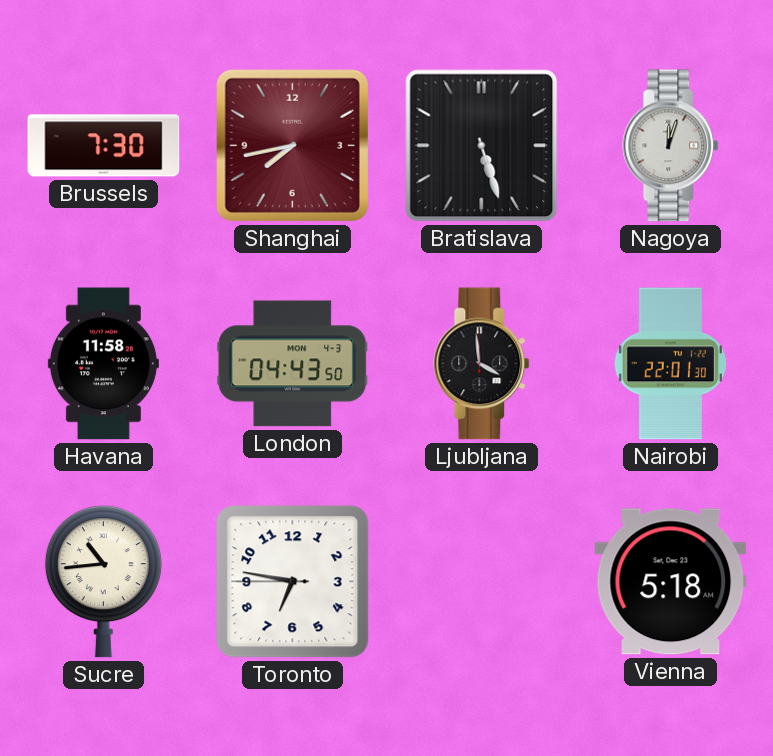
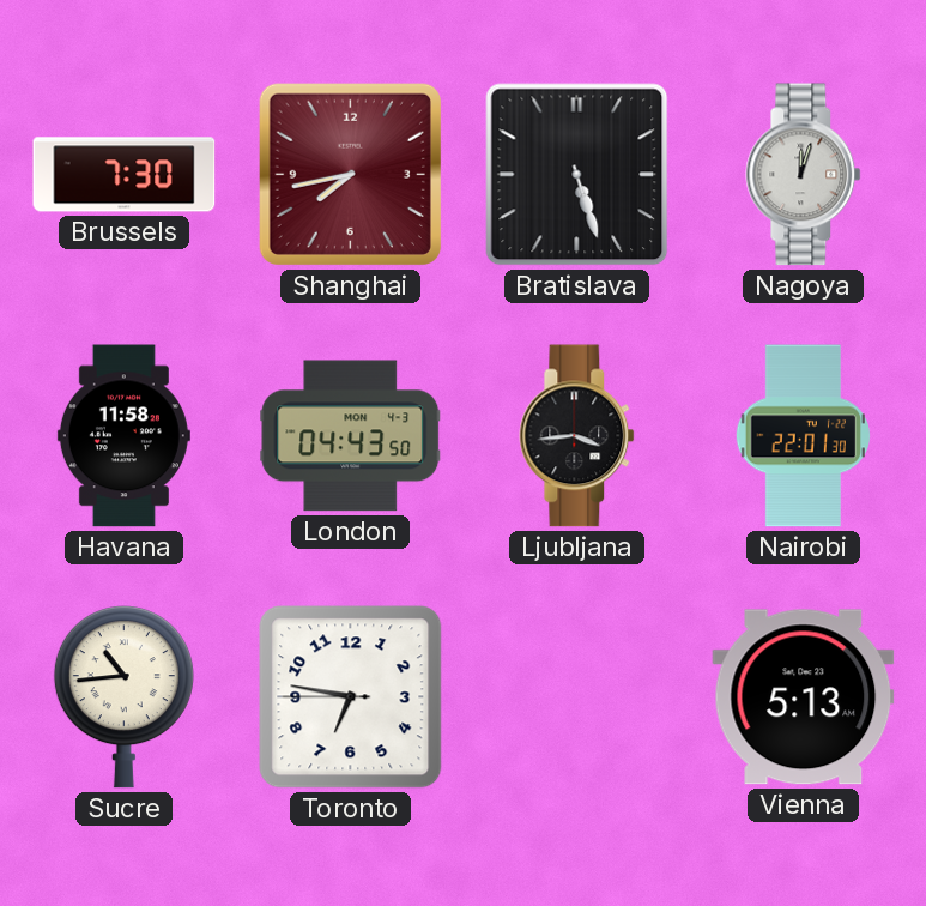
Ljubljana: 3:59 -> 3:44
Vienna: 5:18 -> 5:13
